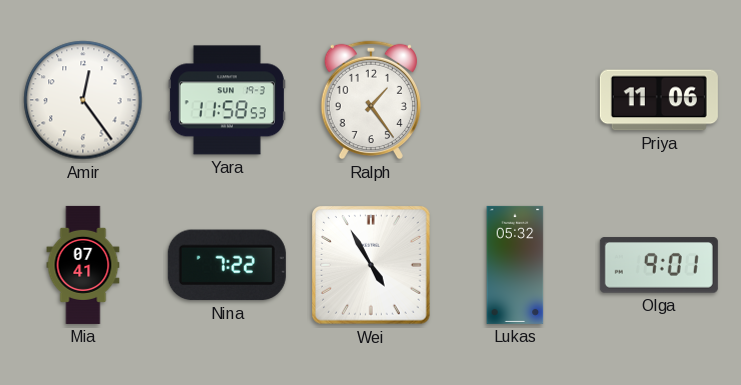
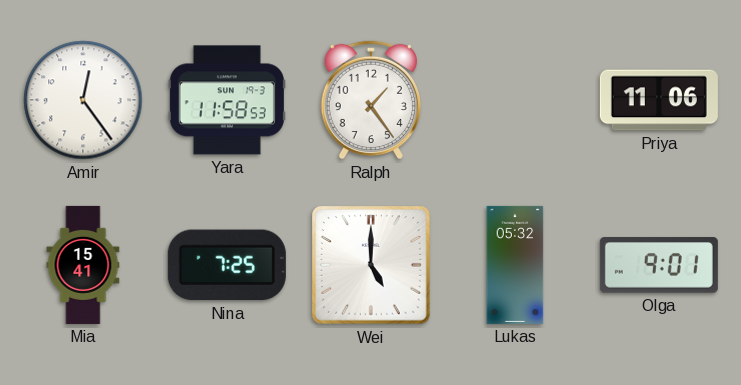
Mia: 07:41 -> 15:41
Nina: 7:22 -> 7:25
Wei: 4:55 -> 5:00
